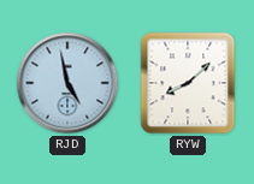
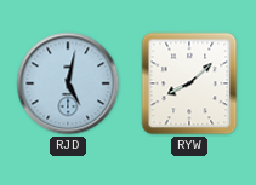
RJD: 4:58 -> 5:02
